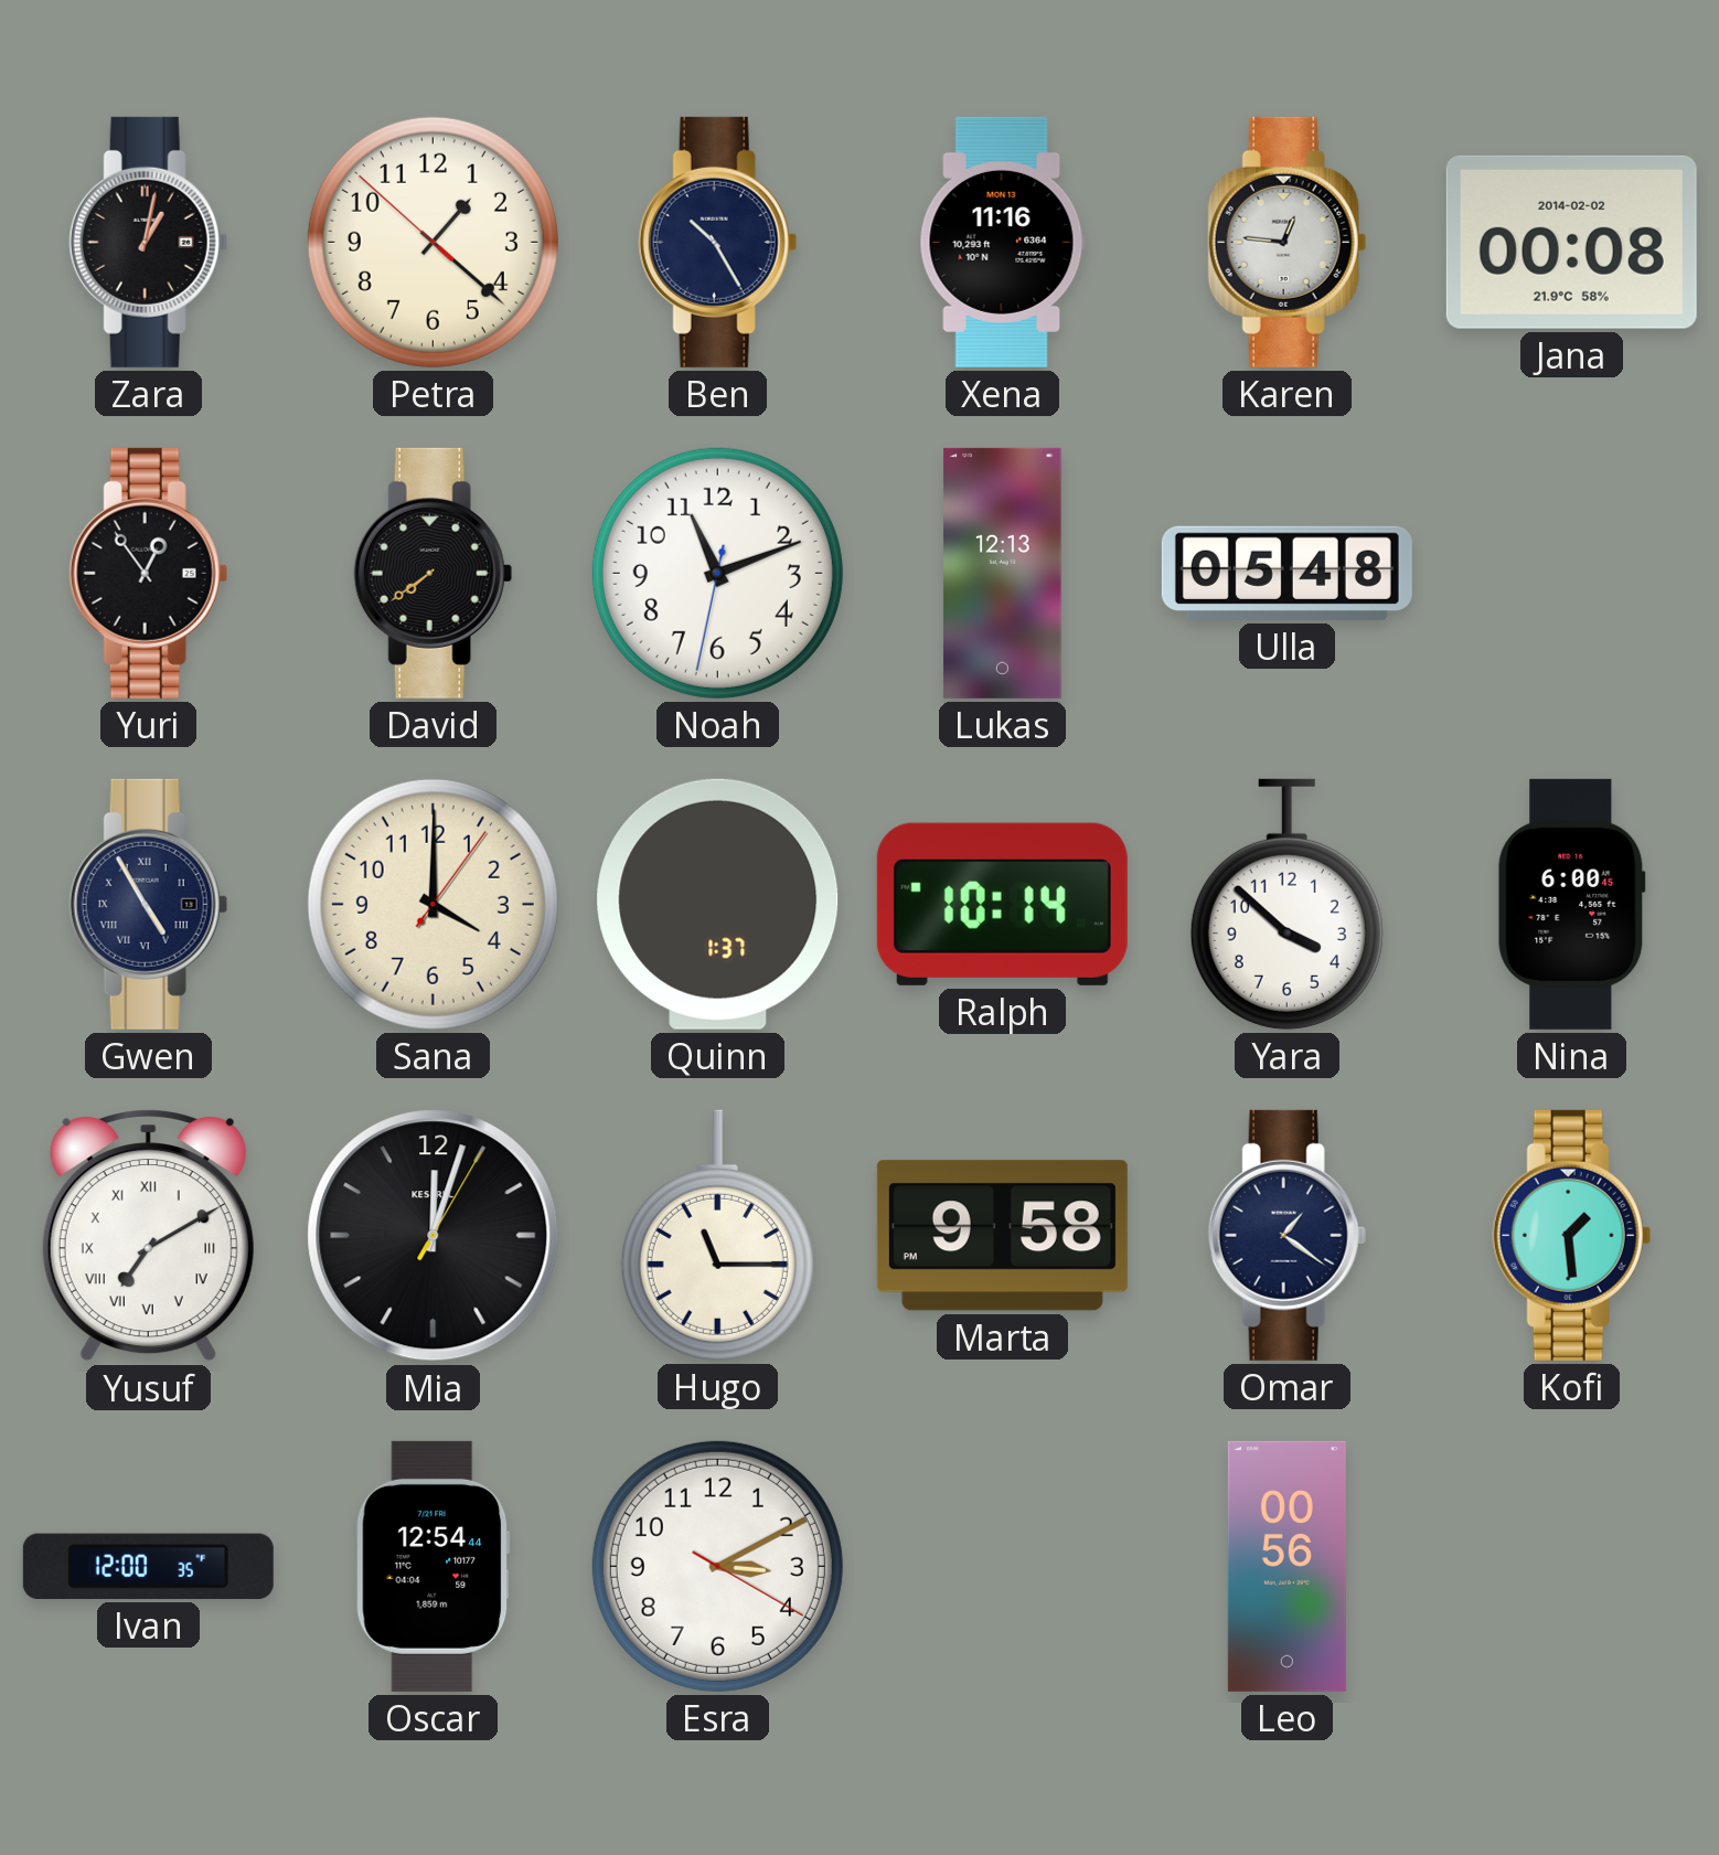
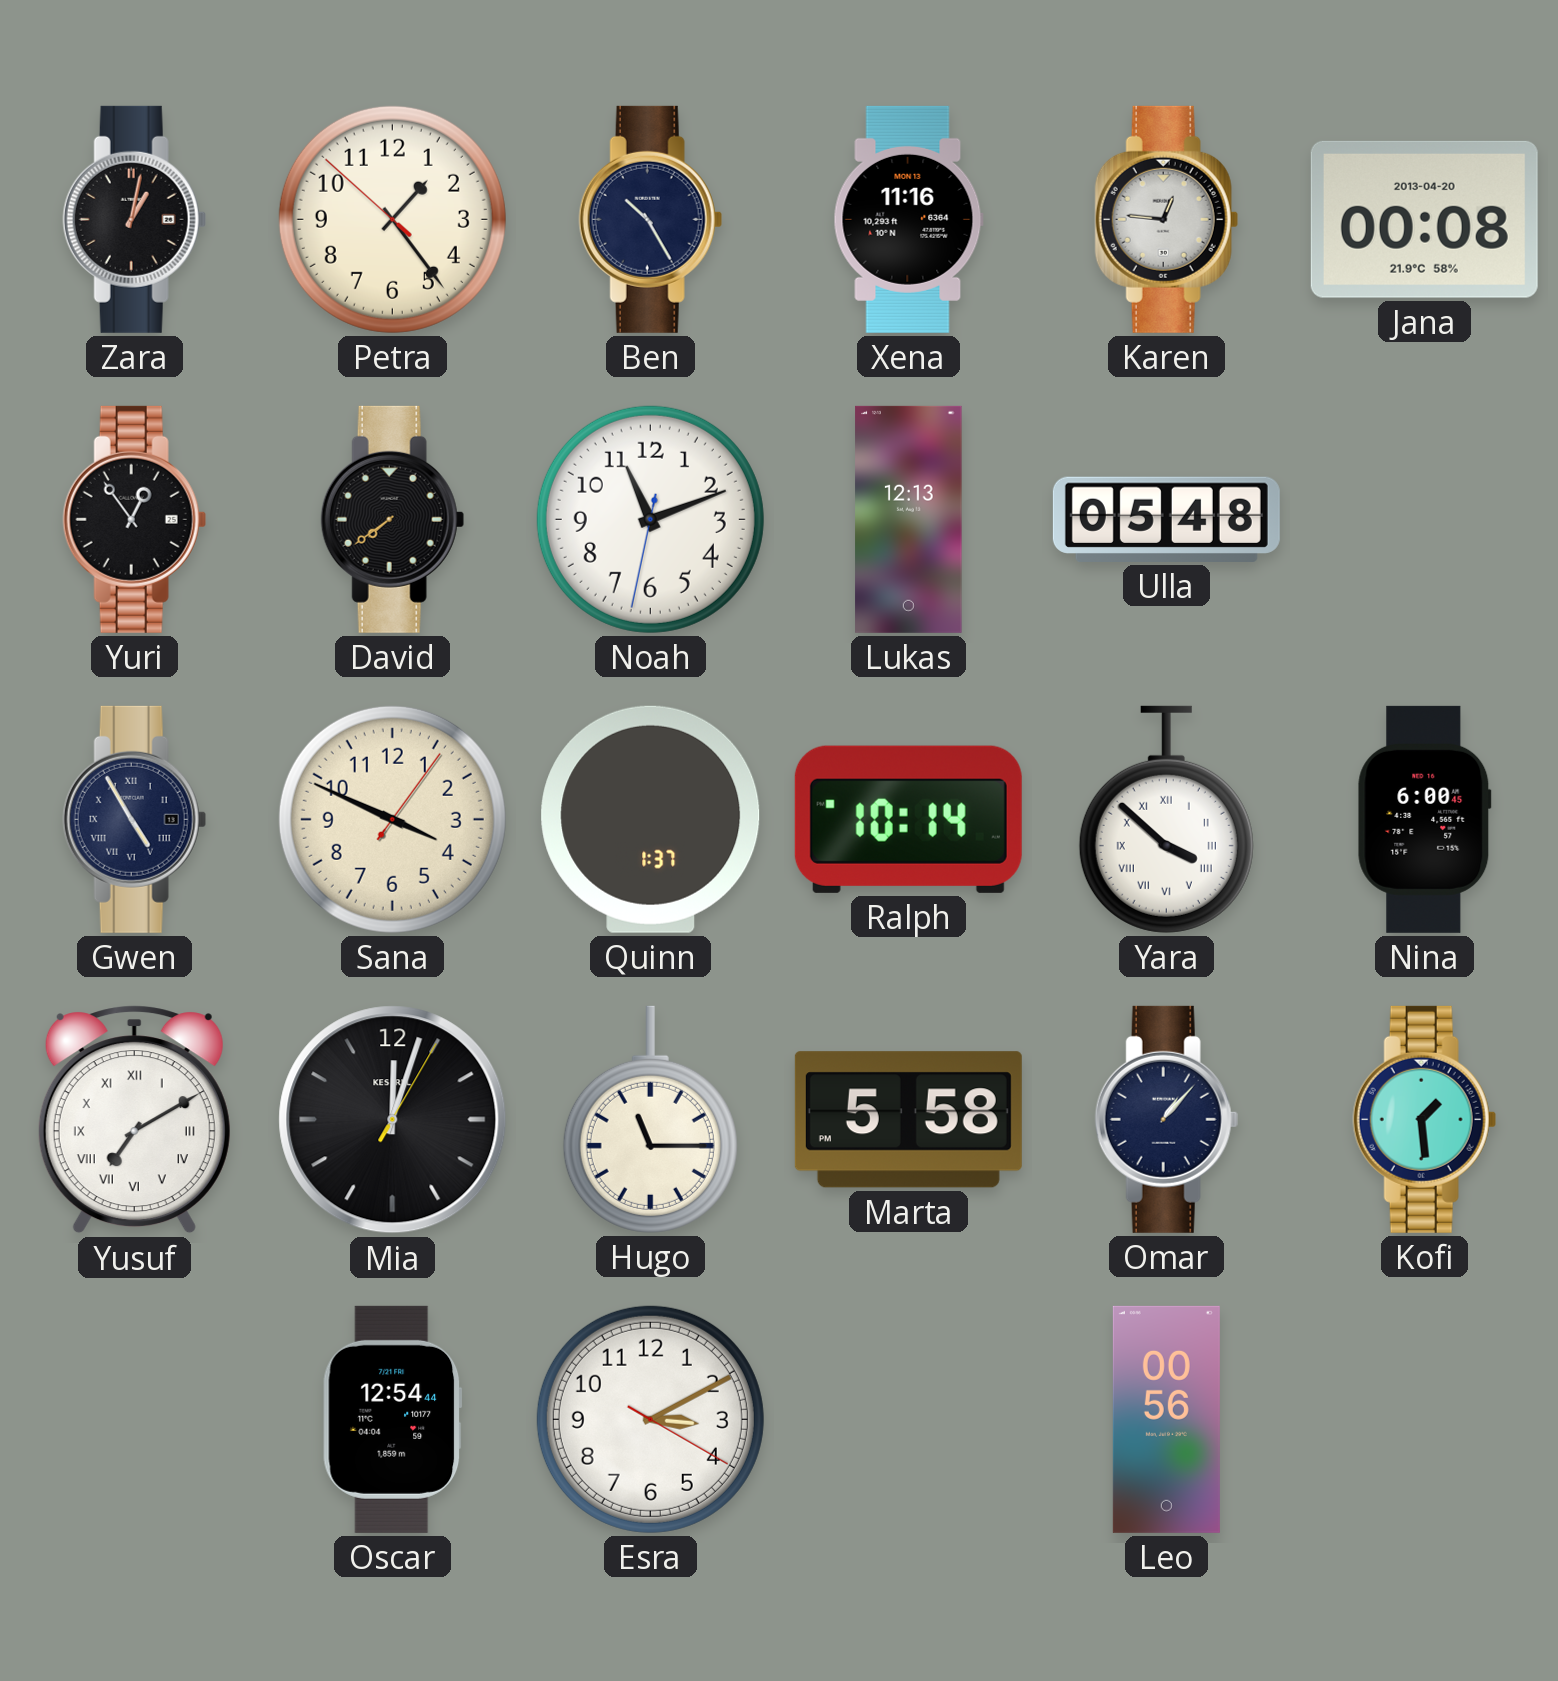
Petra: 1:21 -> 1:23
Jana date: 2014-02-02 -> 2013-04-20
Sana: 4:00 -> 3:49
Yara numerals: Arabic -> Roman
Marta: 9:58 -> 5:58
Omar: 1:21 -> 1:07
Ivan: 12:00 -> none
